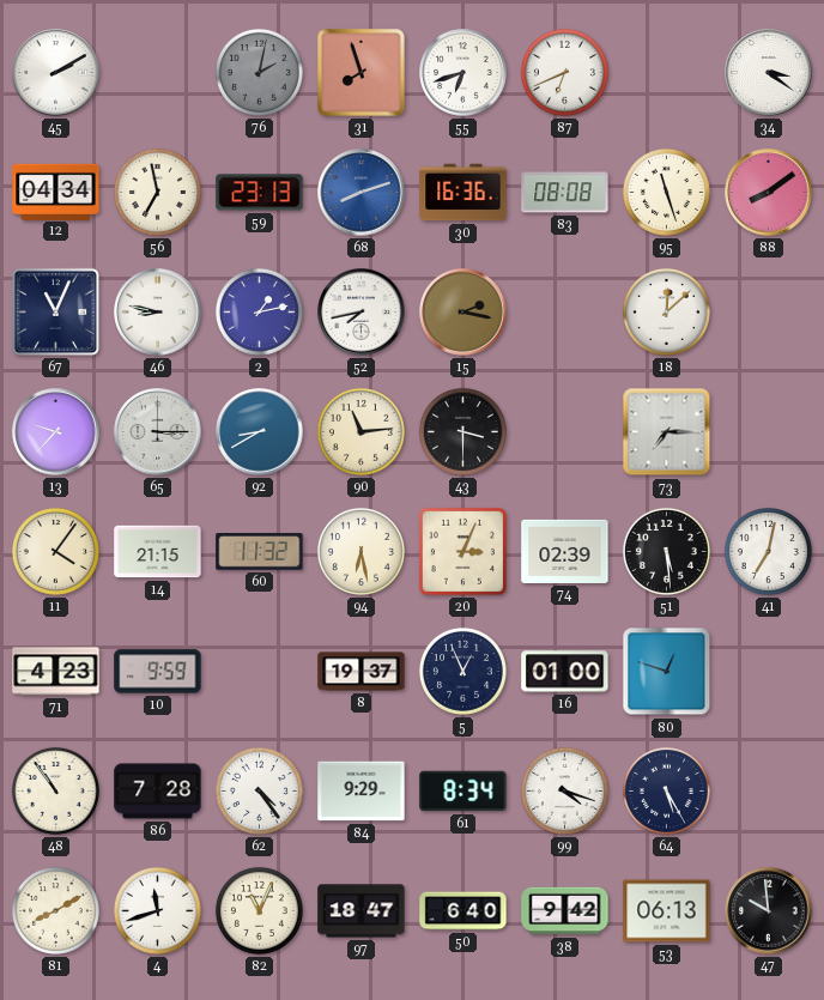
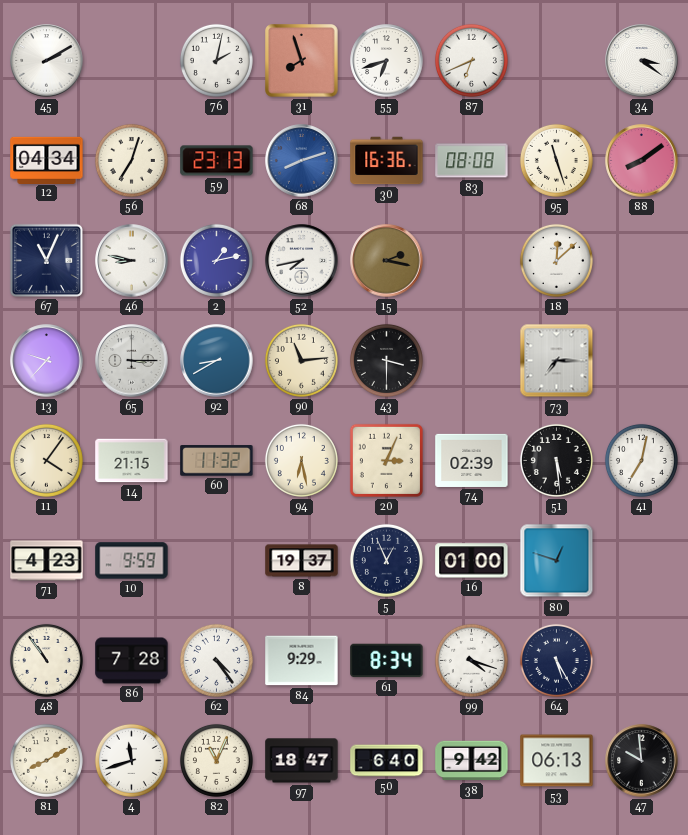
76 dial: grey -> white
56: 6:58 -> 7:03
